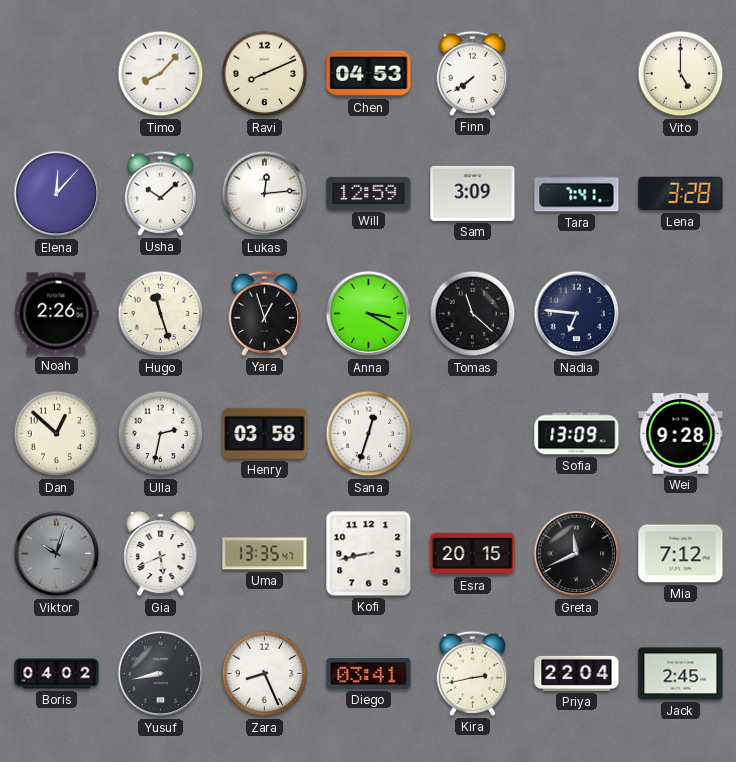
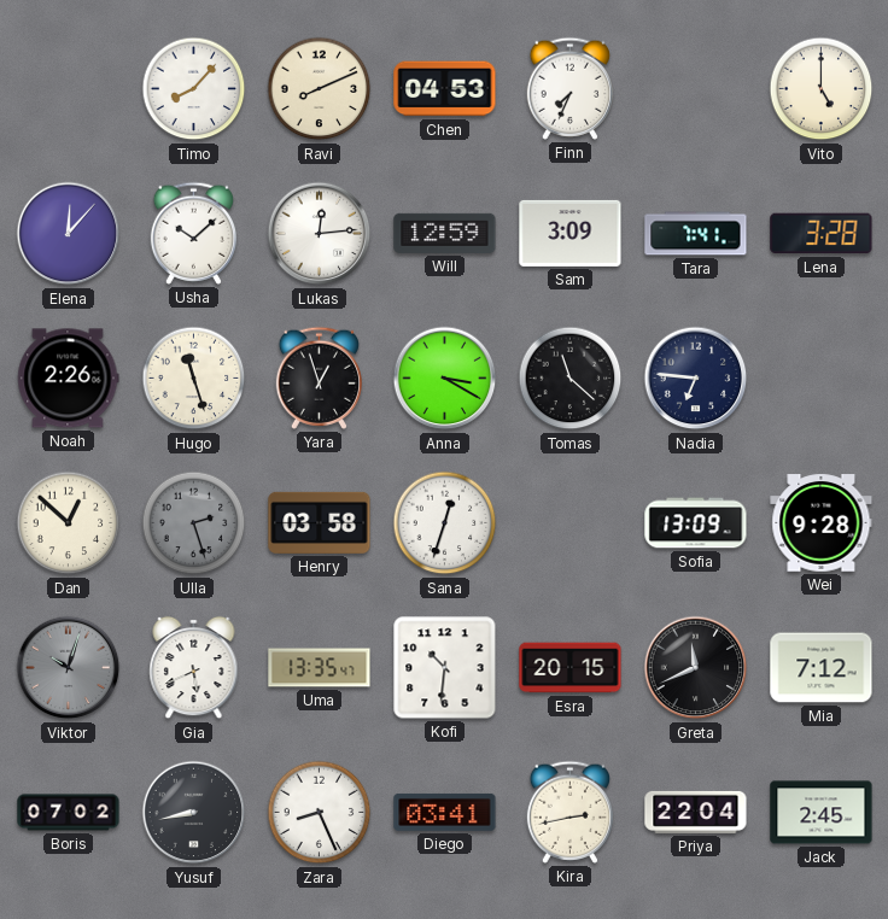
Finn: 7:39 -> 7:34
Ulla: 2:32 -> 2:27
Ulla dial: white -> grey
Kofi: 8:43 -> 10:31
Boris: 04:02 -> 07:02
